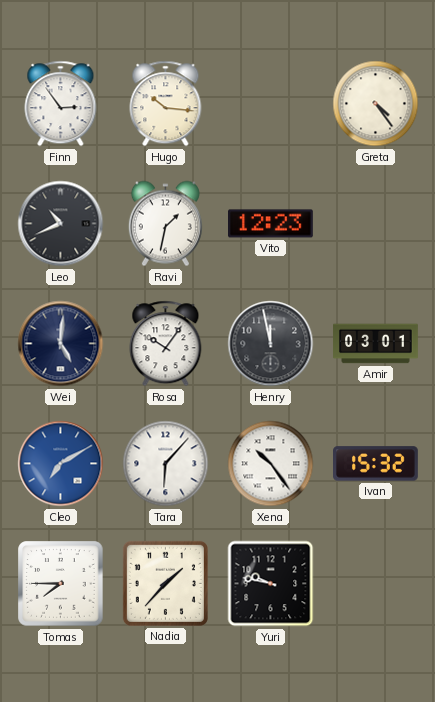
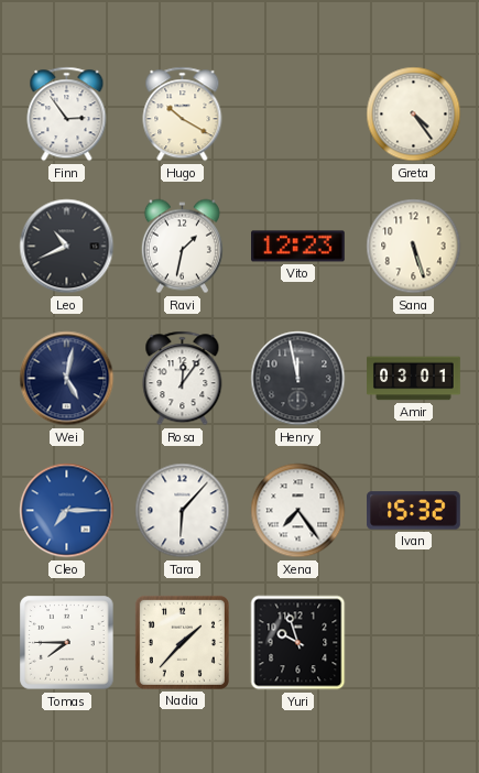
Hugo: 10:16 -> 10:20
Sana: none -> 5:27
Wei: 5:01 -> 5:02
Rosa: 10:06 -> 12:06
Cleo: 7:10 -> 7:15
Xena: 10:24 -> 7:24
Yuri: 9:47 -> 9:57
